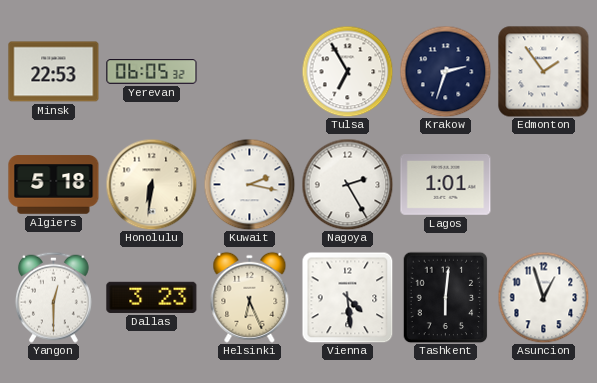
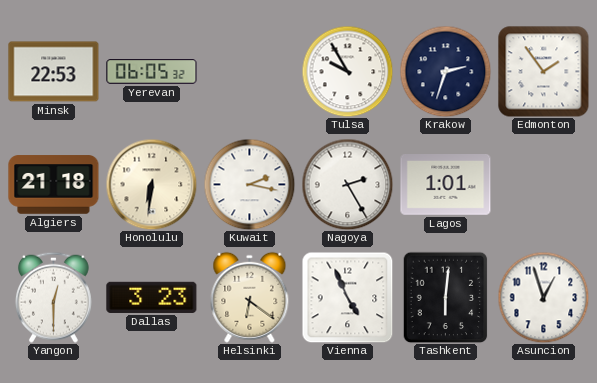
Tulsa: 6:55 -> 9:55
Algiers: 5:18 -> 21:18
Helsinki: 6:26 -> 6:21
Vienna: 4:29 -> 4:56
